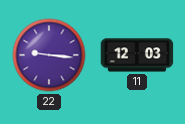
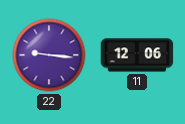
11: 12:03 -> 12:06
